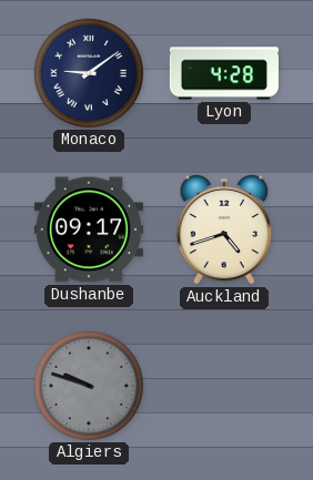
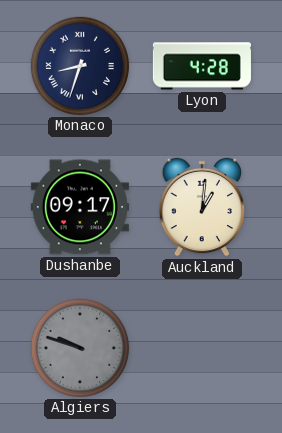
Monaco: 9:09 -> 8:33
Auckland: 4:42 -> 1:01
